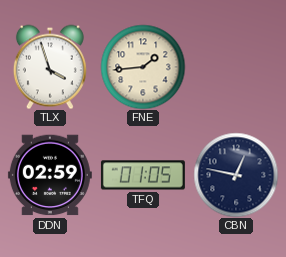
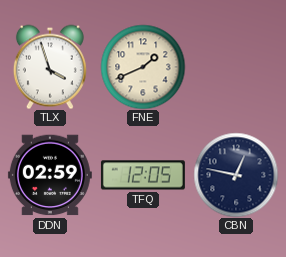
FNE: 1:44 -> 1:41
TFQ: 01:05 -> 12:05
